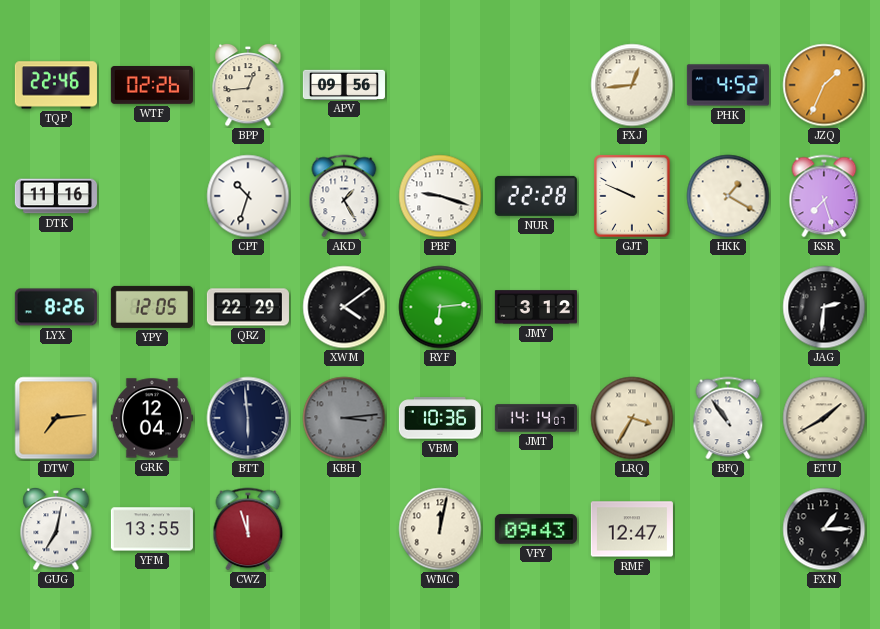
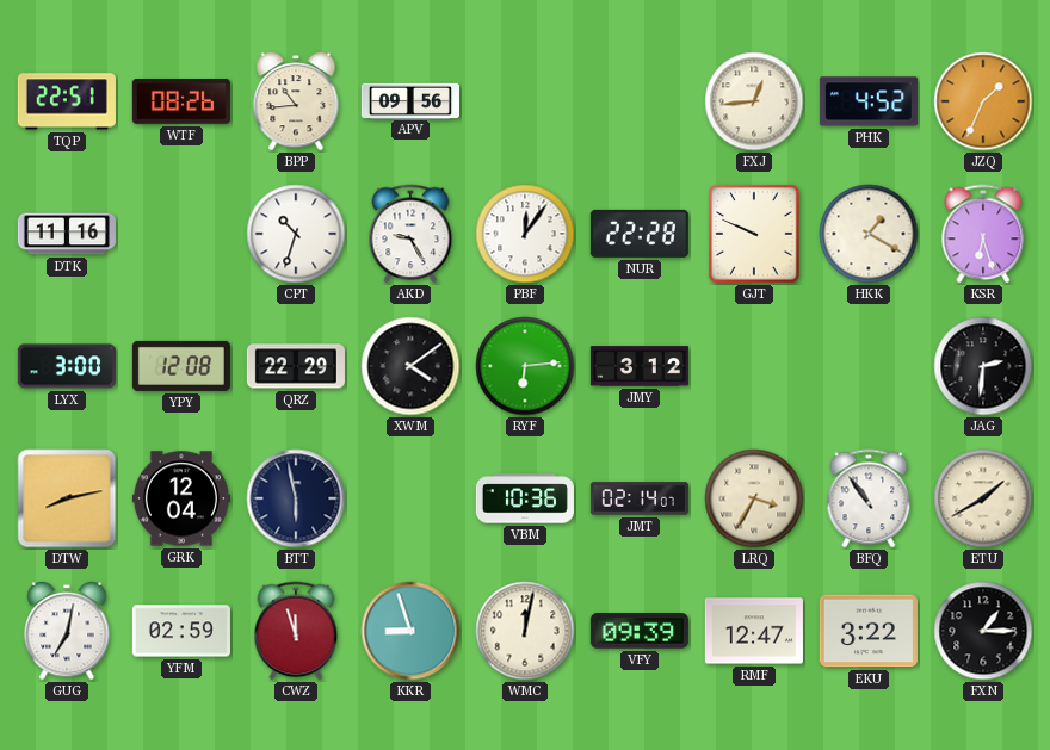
TQP: 22:46 -> 22:51
WTF: 02:26 -> 08:26
BPP: 12:44 -> 10:44
AKD: 1:25 -> 9:25
PBF: 9:18 -> 12:06
KSR: 7:27 -> 6:27
LYX: 8:26 -> 3:00
YPY: 12:05 -> 12:08
DTW: 7:14 -> 8:13
BTT: 5:59 -> 5:58
KBH: 3:14 -> none
JMT: 14:14 -> 02:14
YFM: 13:55 -> 02:59
KKR: none -> 8:57
VFY: 09:43 -> 09:39
EKU: none -> 3:22
